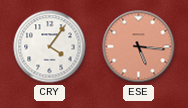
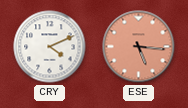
CRY: 4:06 -> 4:11
